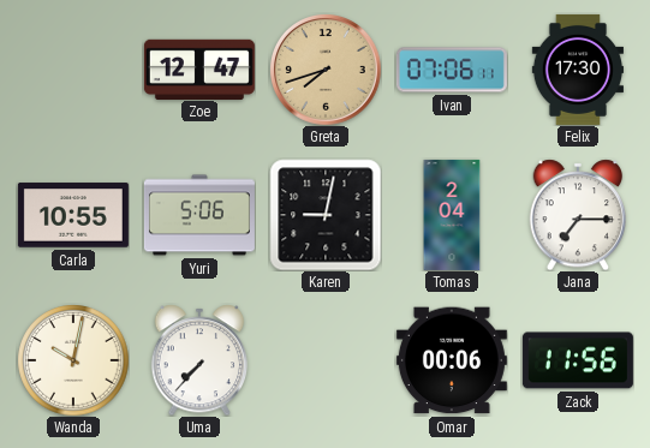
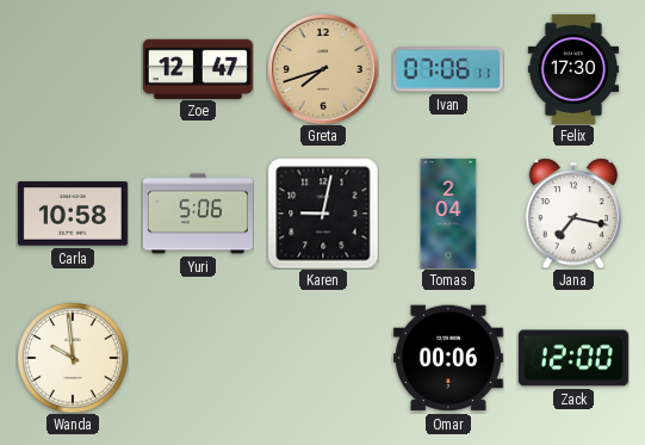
Carla: 10:55 -> 10:58
Jana: 7:15 -> 7:17
Wanda: 10:02 -> 9:59
Uma: 7:37 -> none
Zack: 11:56 -> 12:00
